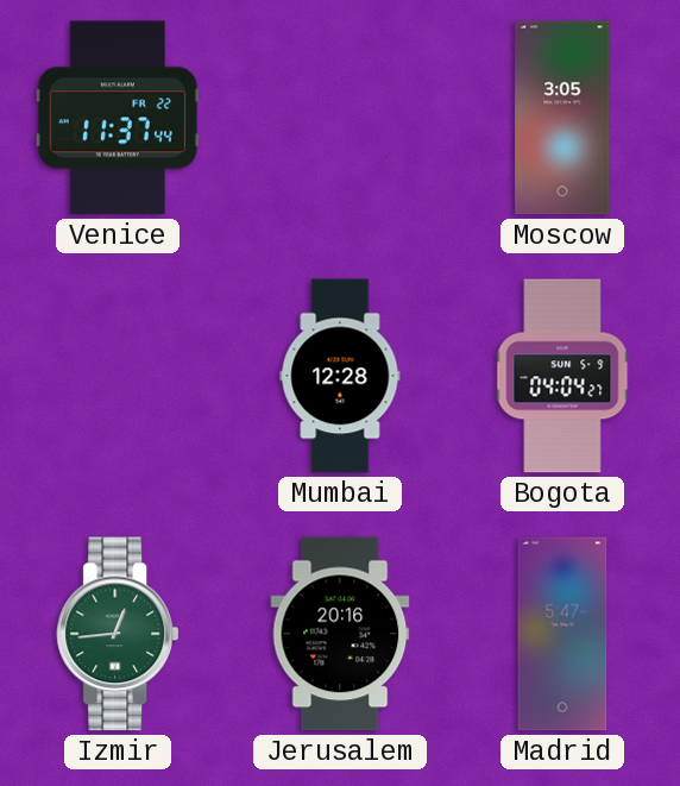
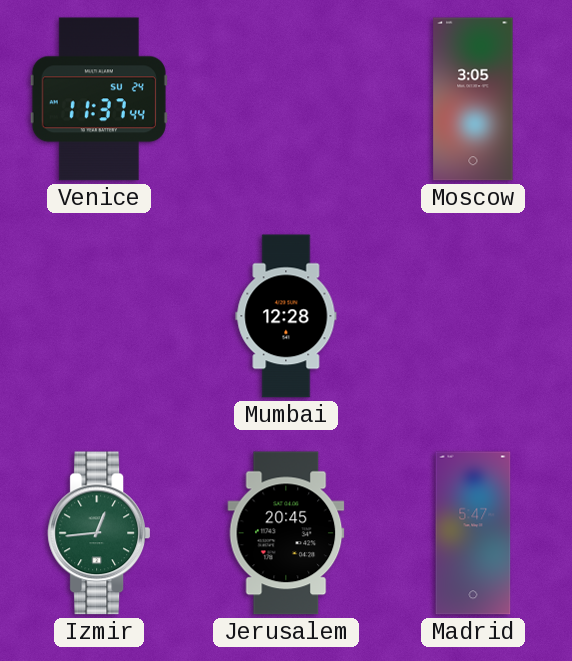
Venice date: FR 22 -> SU 24
Bogota: 04:04 -> none
Jerusalem: 20:16 -> 20:45
